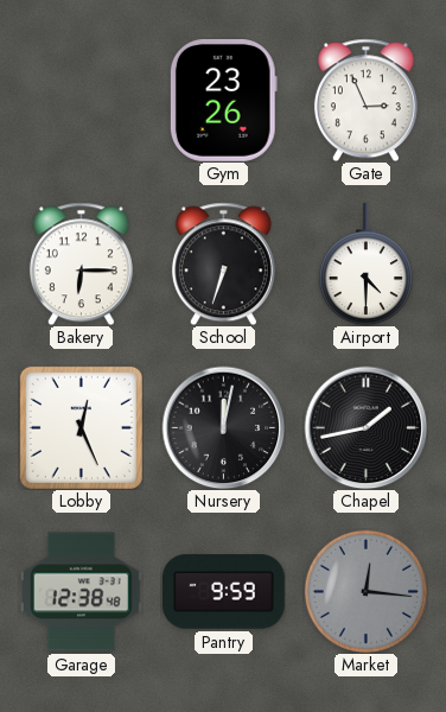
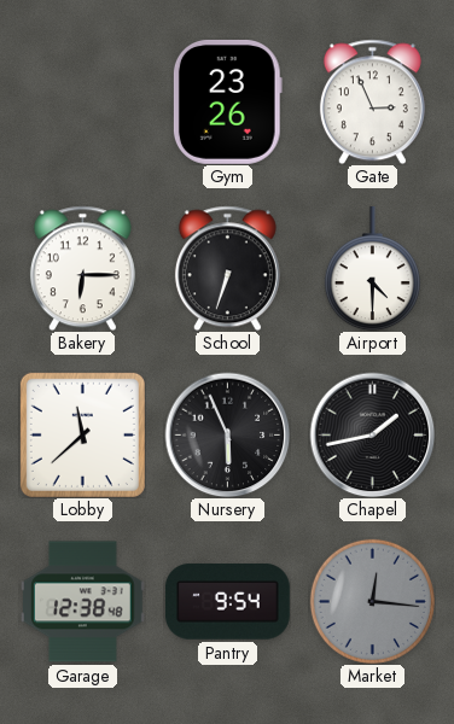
Lobby: 12:26 -> 11:38
Nursery: 12:02 -> 5:56
Pantry: 9:59 -> 9:54
